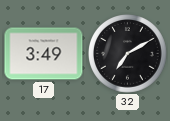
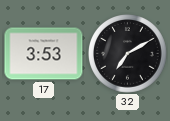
17: 3:49 -> 3:53
